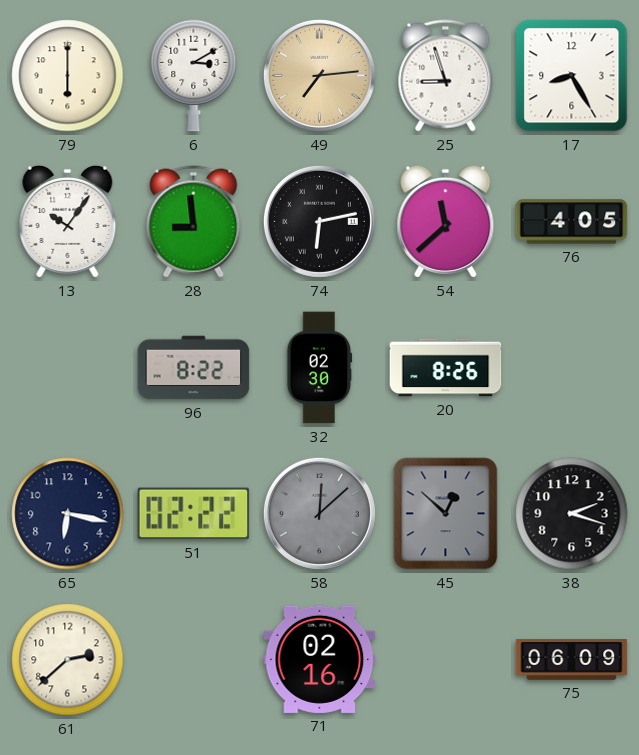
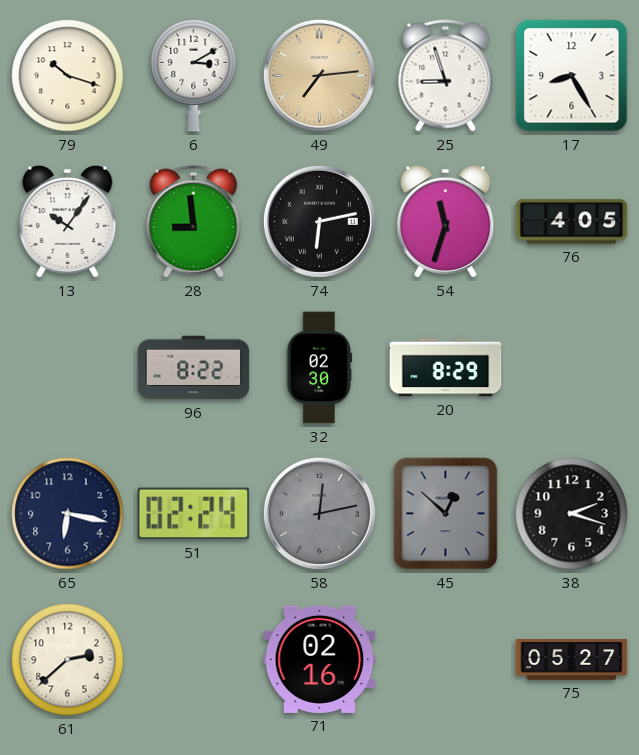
79: 6:00 -> 10:18
54: 11:38 -> 11:33
20: 8:26 -> 8:29
51: 02:22 -> 02:24
58: 12:08 -> 12:13
75: 06:09 -> 05:27
